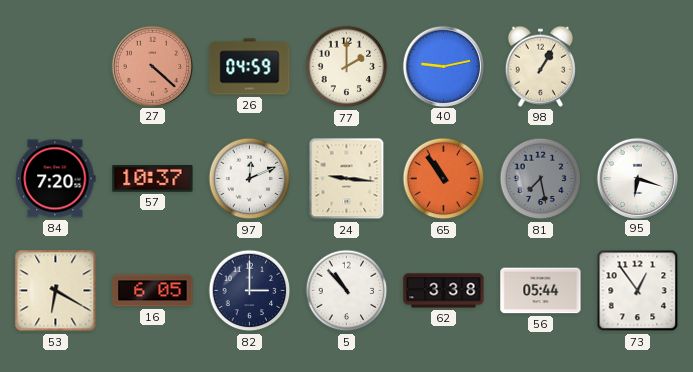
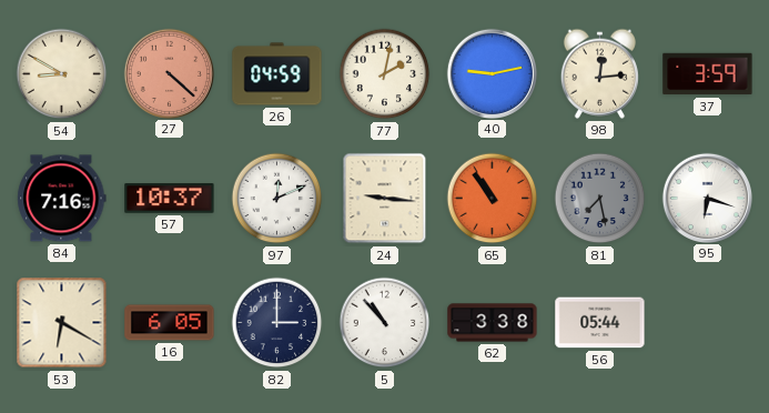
54: none -> 8:50
77: 2:00 -> 2:02
98: 1:05 -> 12:14
37: none -> 3:59
84: 7:20 -> 7:16
73: 12:54 -> none
